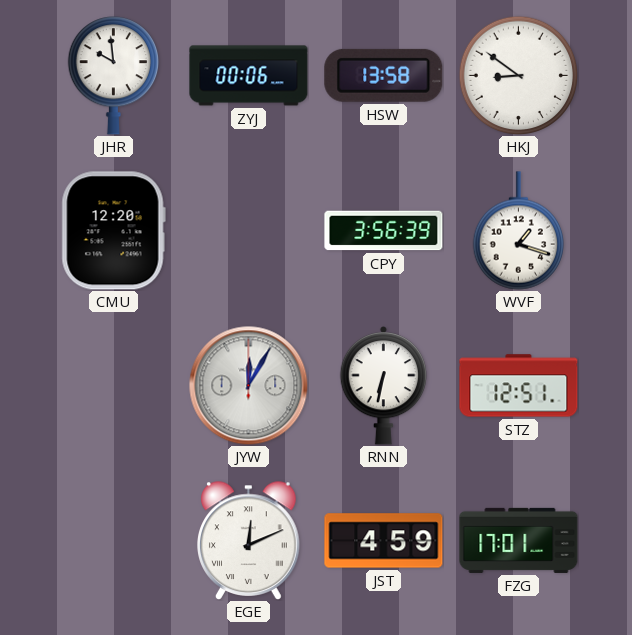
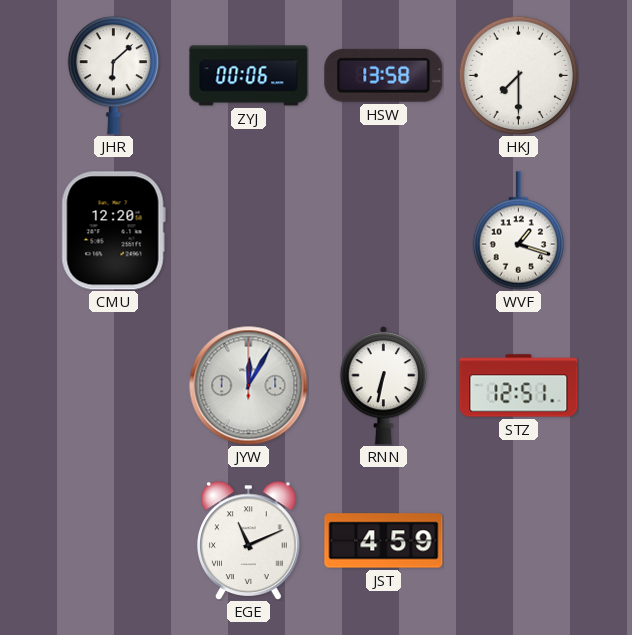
JHR: 9:59 -> 6:08
HKJ: 8:51 -> 7:30
CPY: 3:56 -> none
EGE: 12:11 -> 11:11
FZG: 17:01 -> none
